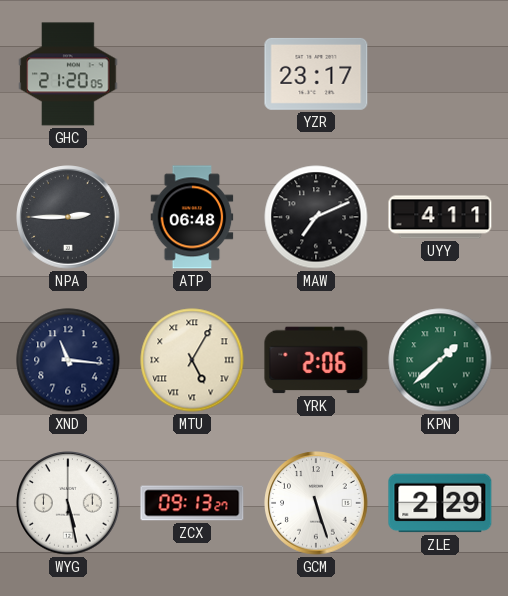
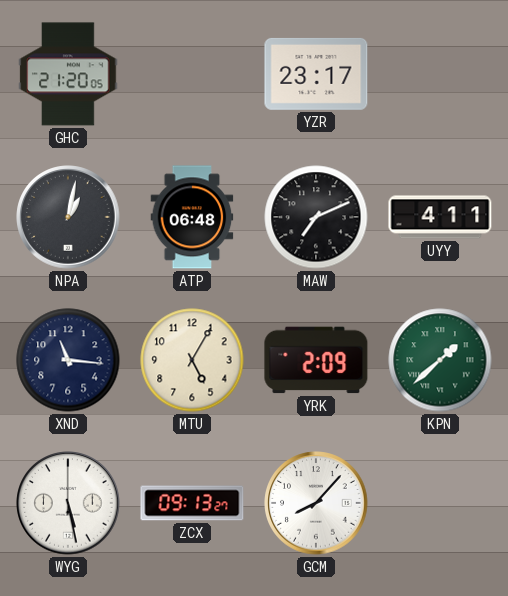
NPA: 2:45 -> 1:02
MTU numerals: Roman -> Arabic
YRK: 2:06 -> 2:09
GCM: 5:27 -> 8:07
ZLE: 2:29 -> none
